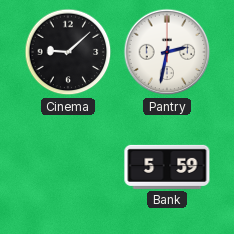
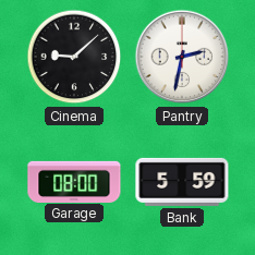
Garage: none -> 08:00
